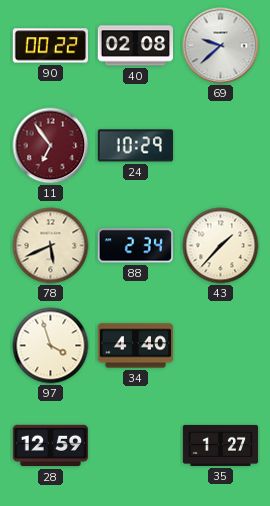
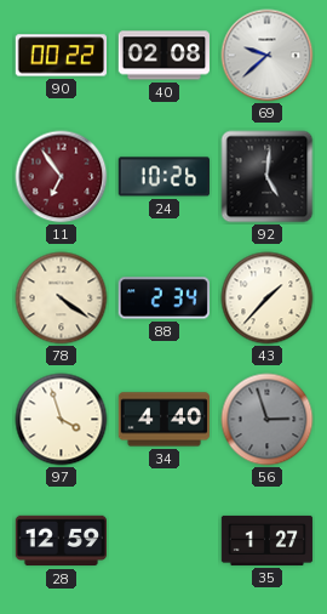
24: 10:29 -> 10:26
92: none -> 5:01
78: 5:41 -> 4:21
56: none -> 2:57
